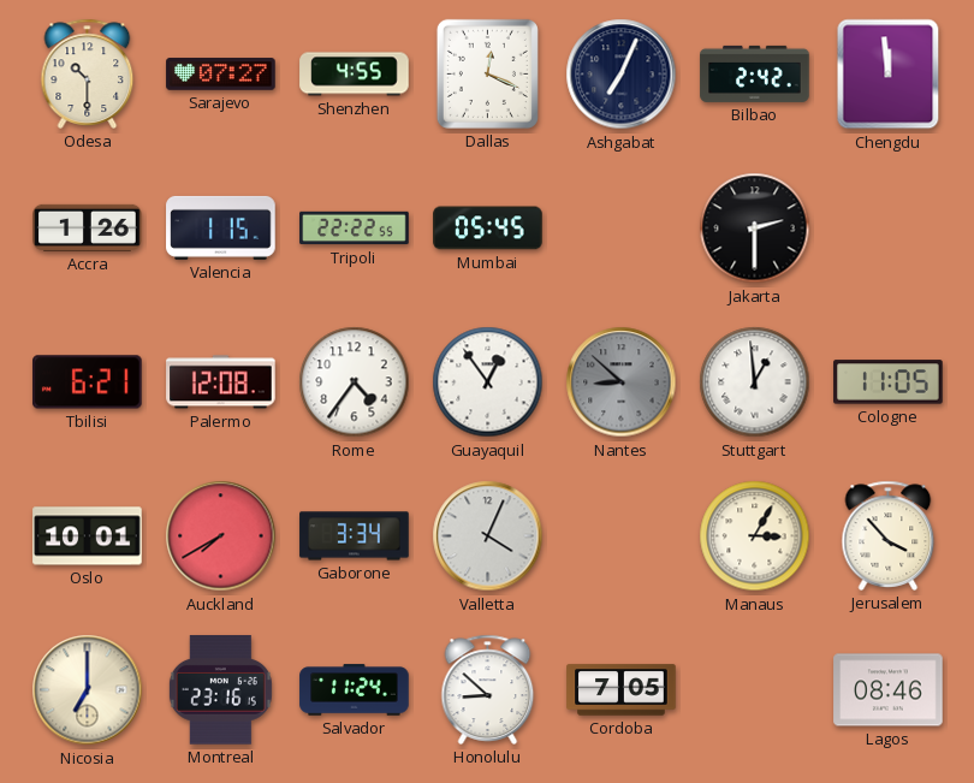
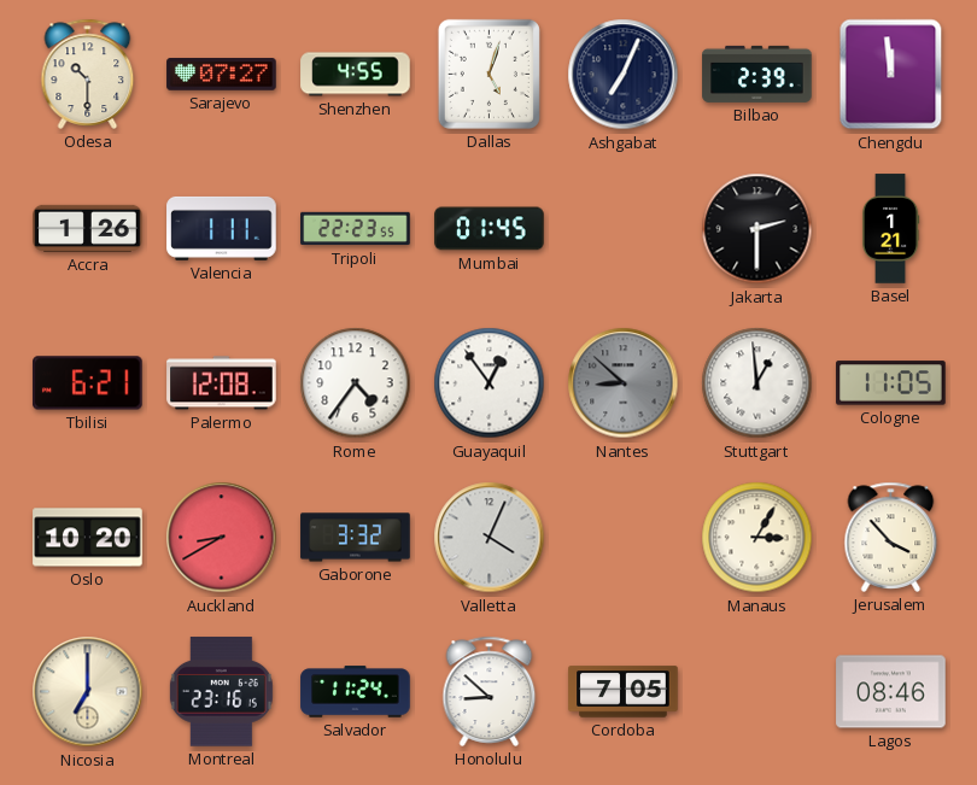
Dallas: 12:19 -> 5:03
Bilbao: 2:42 -> 2:39
Valencia: 1:15 -> 1:11
Tripoli: 22:22 -> 22:23
Mumbai: 05:45 -> 01:45
Basel: none -> 1:21
Oslo: 10:01 -> 10:20
Auckland: 7:40 -> 8:40
Gaborone: 3:34 -> 3:32
